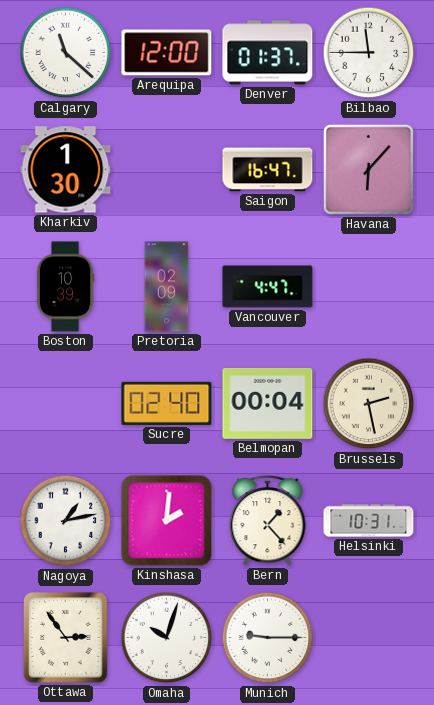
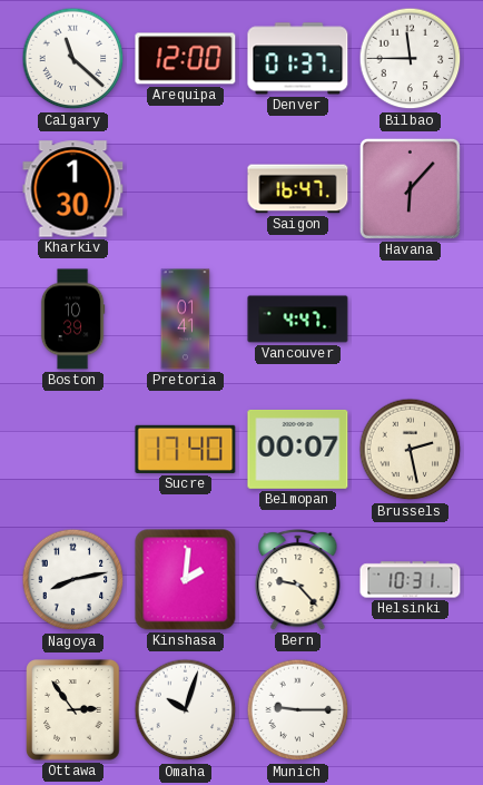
Pretoria: 02:09 -> 01:41
Sucre: 02:40 -> 17:40
Belmopan: 00:04 -> 00:07
Nagoya: 1:13 -> 8:13
Bern: 1:23 -> 9:23
